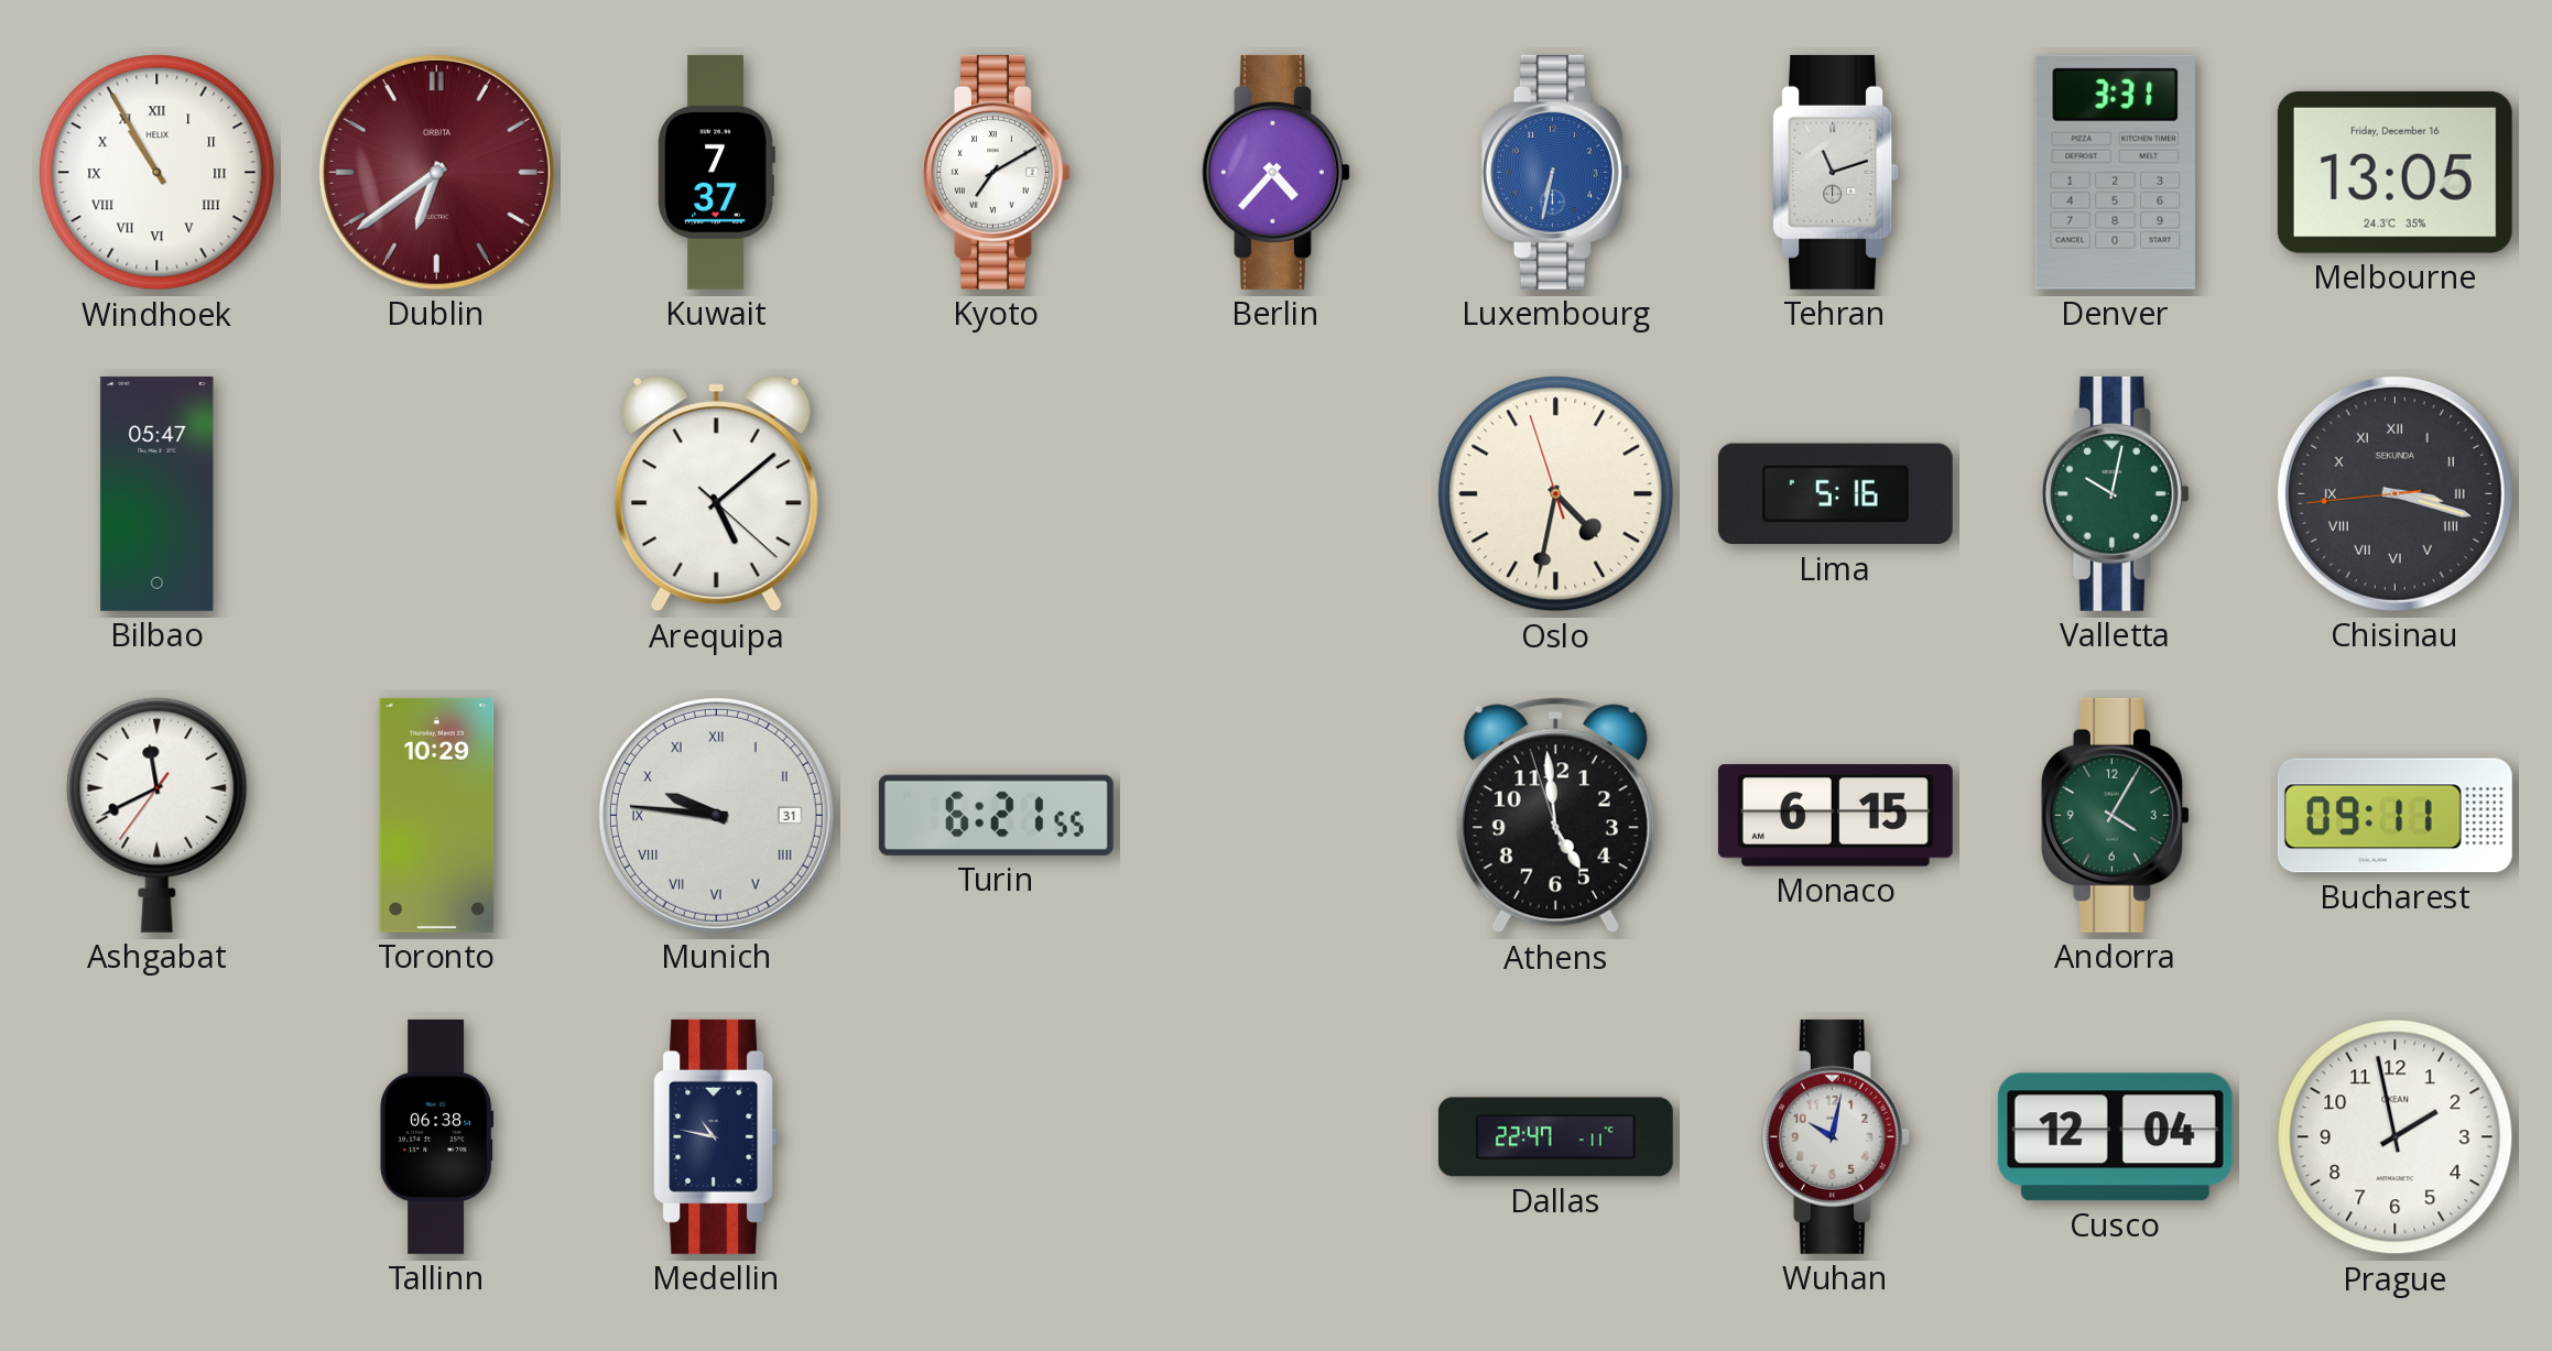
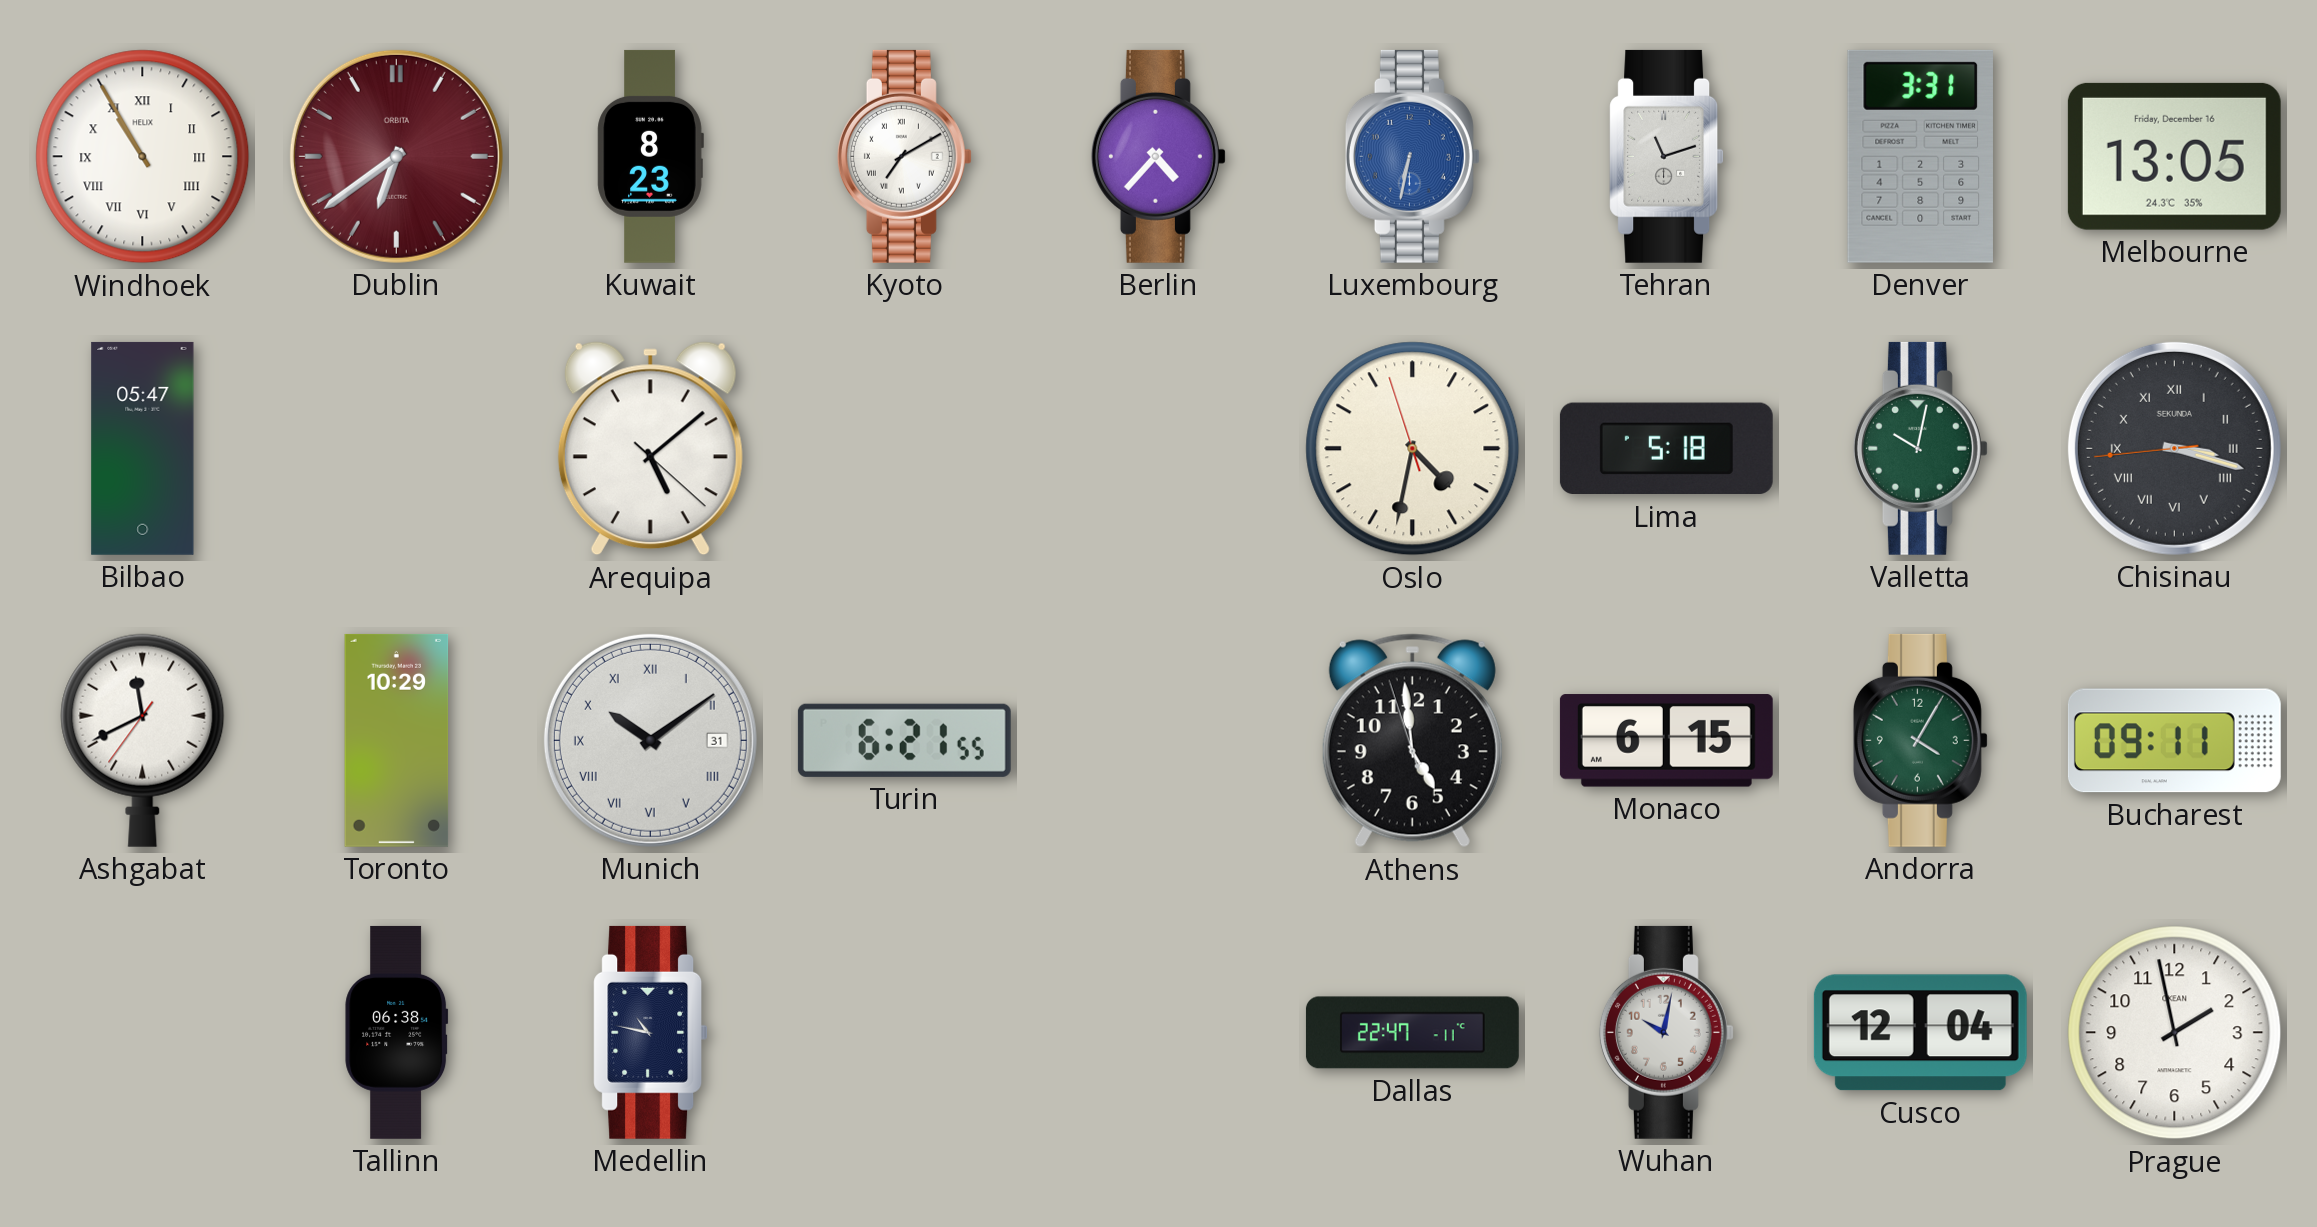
Kuwait: 7:37 -> 8:23
Lima: 5:16 -> 5:18
Munich: 9:46 -> 10:09
